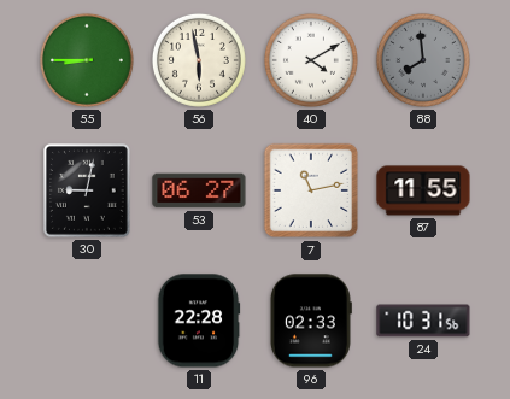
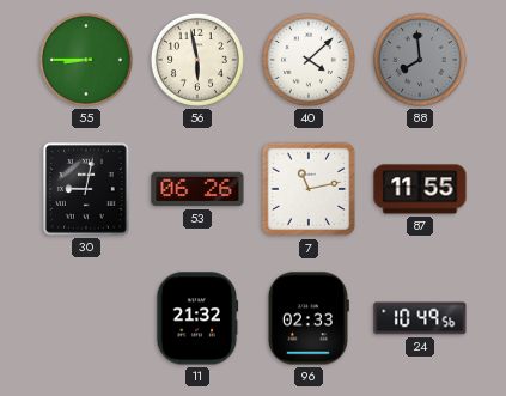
40: 4:10 -> 4:08
53: 06:27 -> 06:26
11: 22:28 -> 21:32
24: 10:31 -> 10:49
